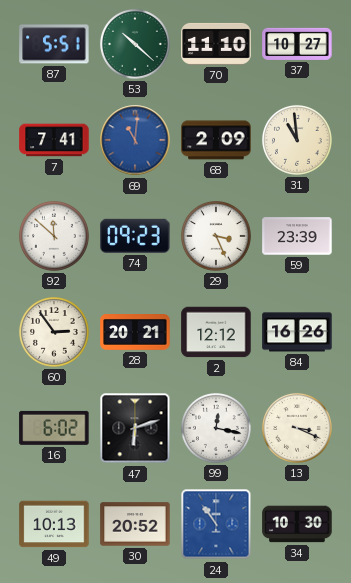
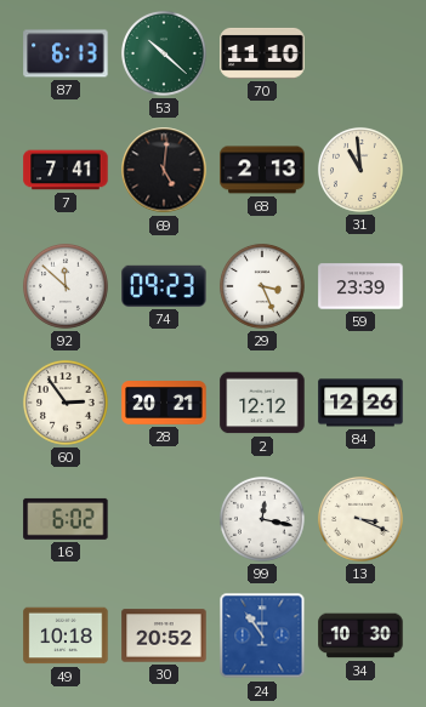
87: 5:51 -> 6:13
37: 10:27 -> none
69: 11:01 -> 5:01
69 dial: blue -> black
68: 2:09 -> 2:13
84: 16:26 -> 12:26
47: 6:12 -> none
49: 10:13 -> 10:18
